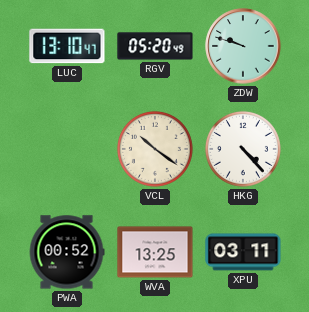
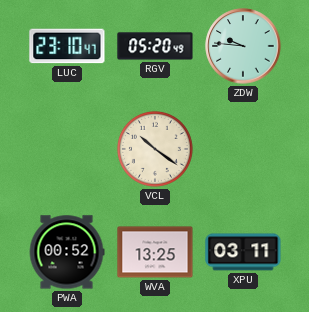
LUC: 13:10 -> 23:10
ZDW: 9:48 -> 9:46
HKG: 4:23 -> none
